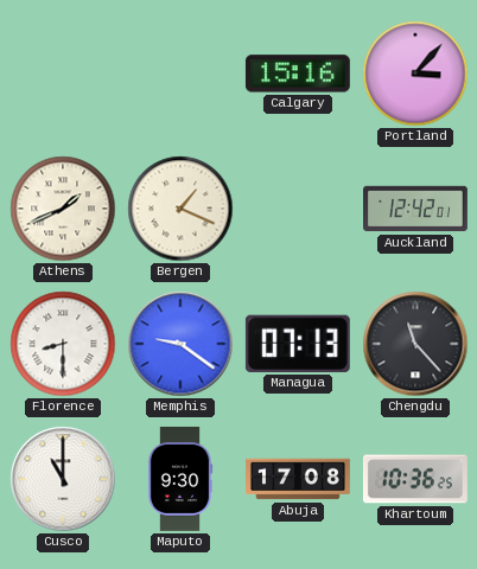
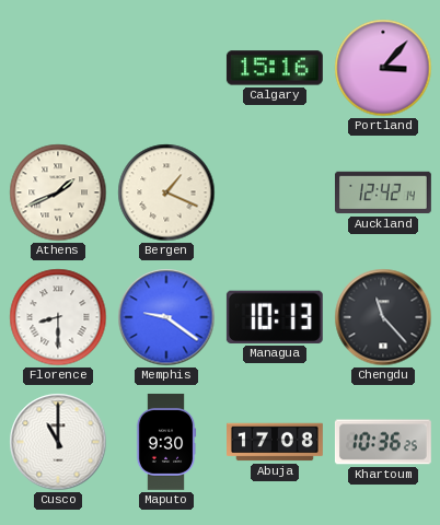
Auckland: 12:42:01 -> 12:42:14
Managua: 07:13 -> 10:13
